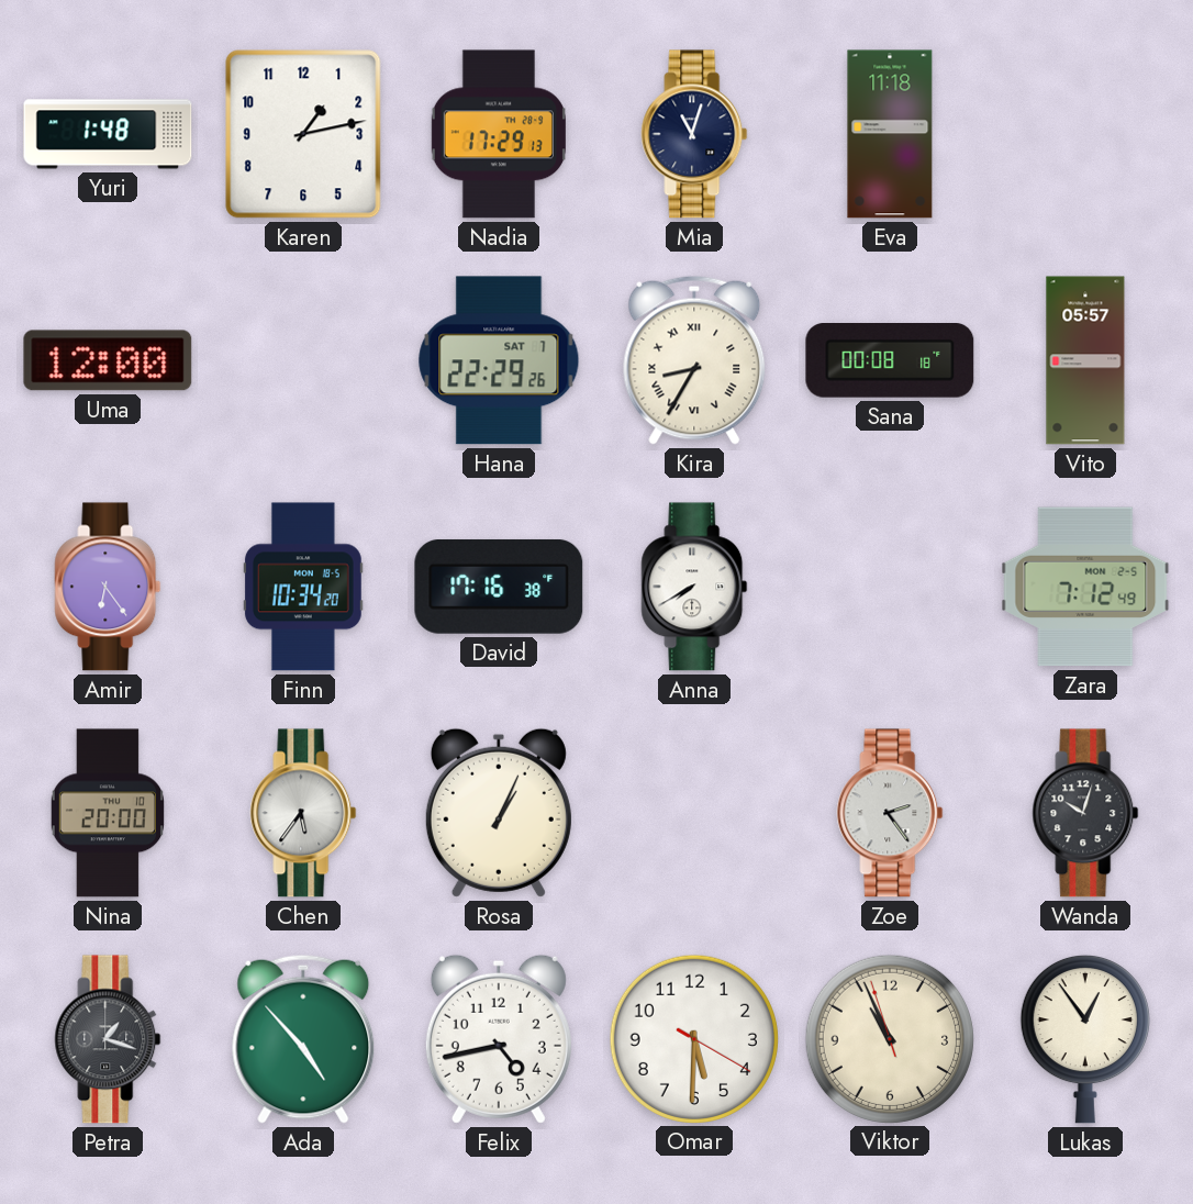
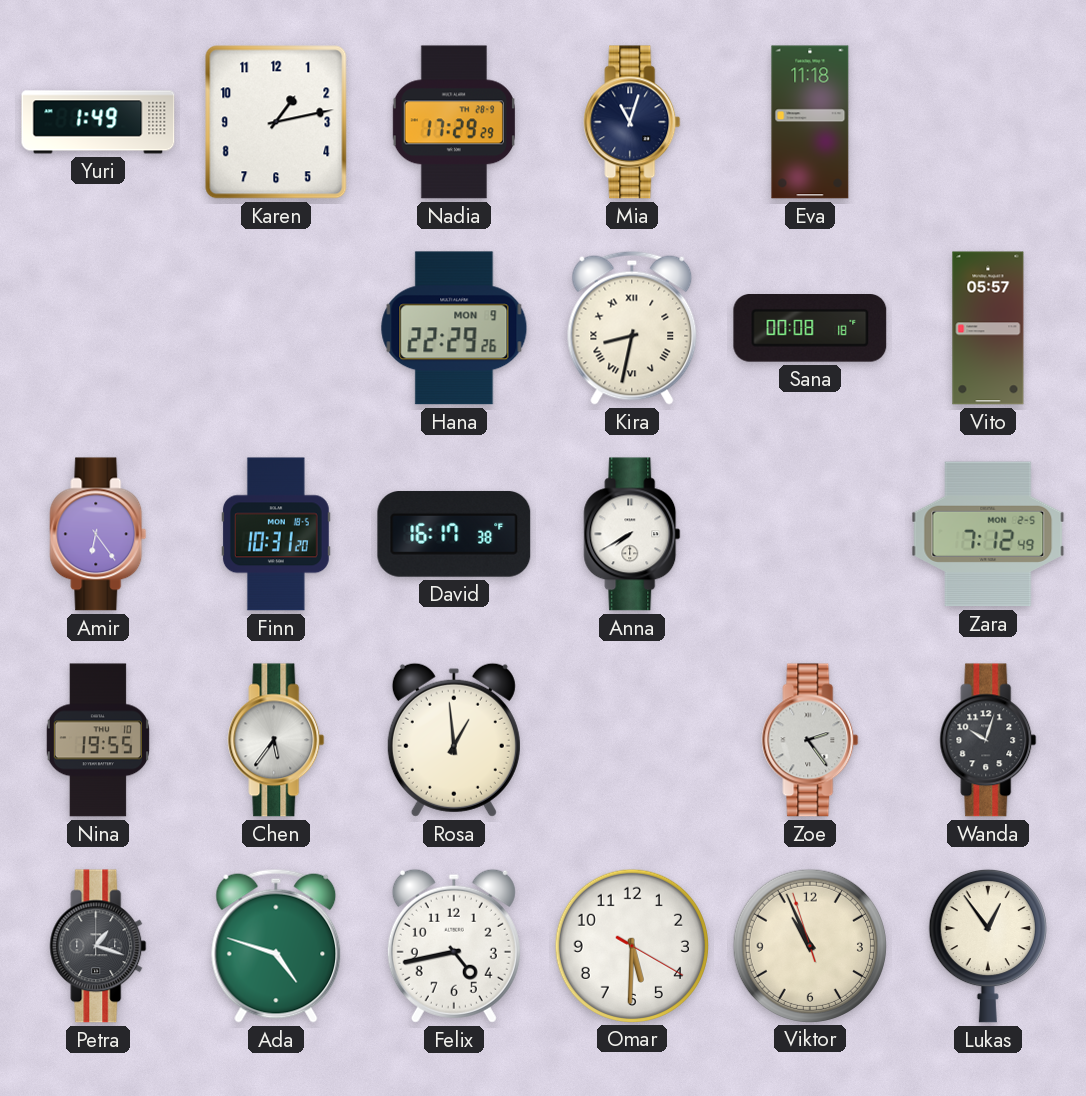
Yuri: 1:48 -> 1:49
Nadia: 17:29:13 -> 17:29:29
Uma: 12:00 -> none
Hana date: SAT 7 -> MON 9
Kira: 8:35 -> 8:32
Finn: 10:34 -> 10:31
David: 17:16 -> 16:17
Nina: 20:00 -> 19:55
Rosa: 1:04 -> 12:59
Ada: 4:53 -> 4:48
